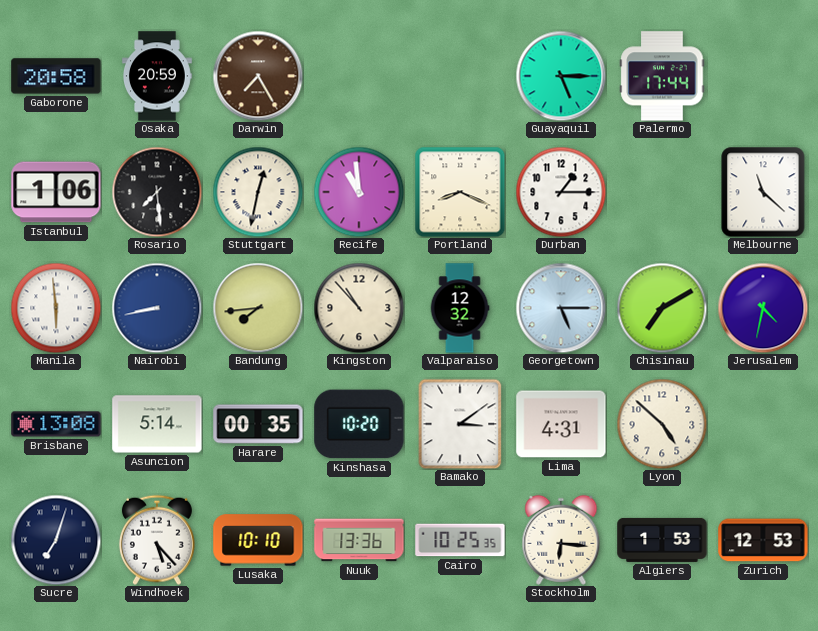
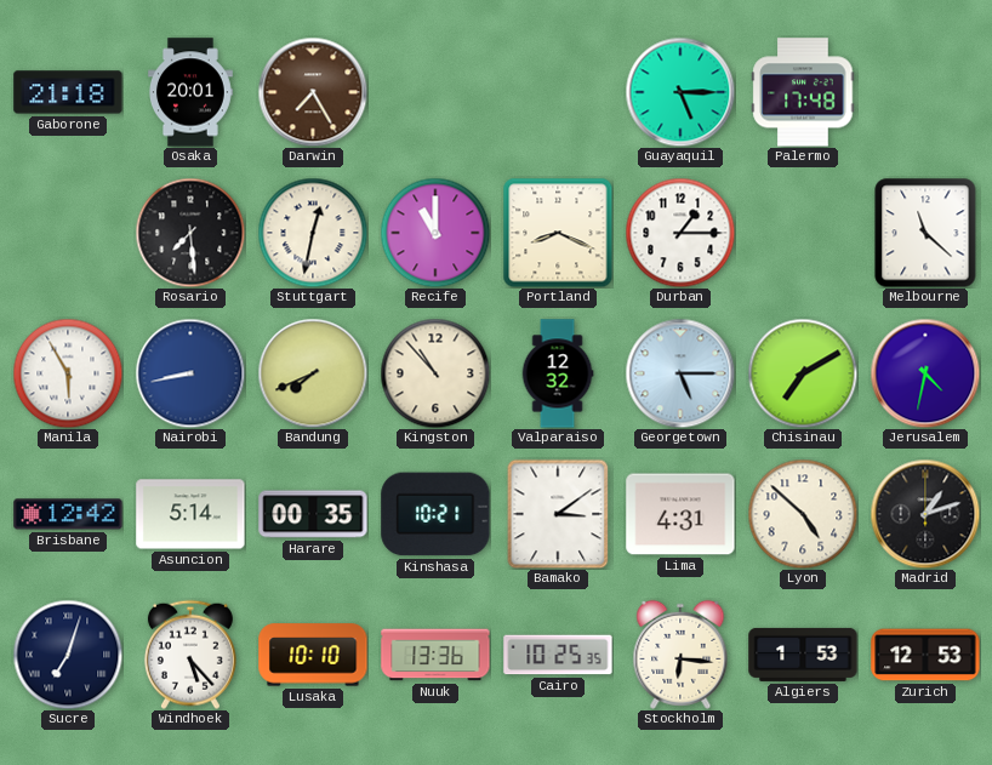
Gaborone: 20:58 -> 21:18
Osaka: 20:59 -> 20:01
Palermo: 17:44 -> 17:48
Istanbul: 1:06 -> none
Recife: 10:59 -> 11:00
Manila: 5:59 -> 5:55
Bandung: 7:44 -> 7:41
Brisbane: 13:08 -> 12:42
Kinshasa: 10:20 -> 10:21
Madrid: none -> 1:12
